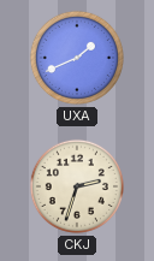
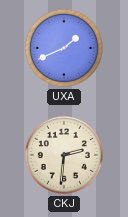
CKJ: 2:33 -> 2:31
